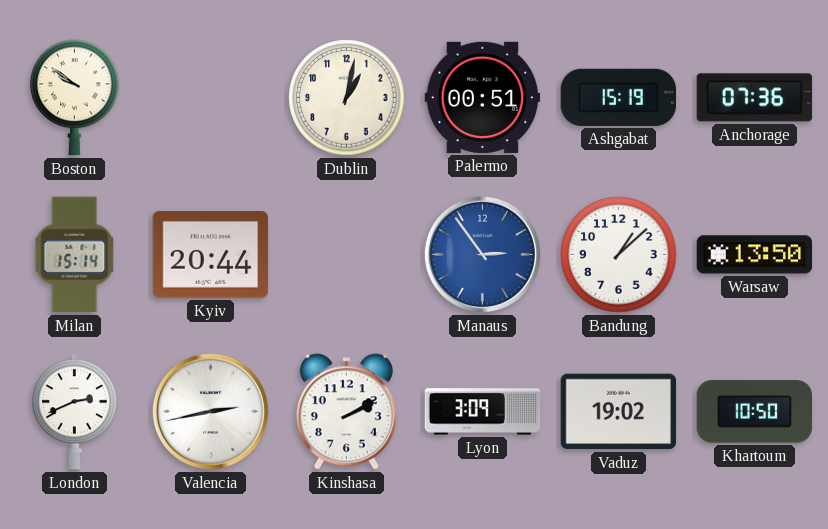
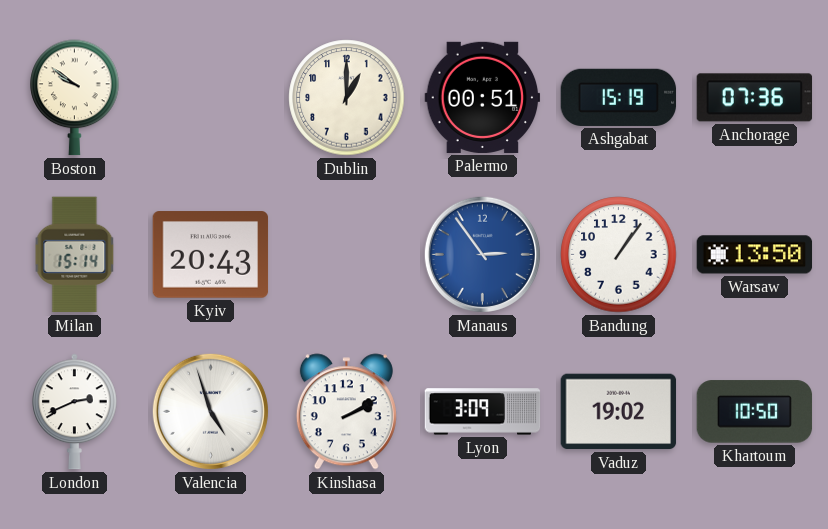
Dublin: 1:02 -> 1:00
Kyiv: 20:44 -> 20:43
Bandung: 1:08 -> 1:06
Valencia: 2:43 -> 4:57
